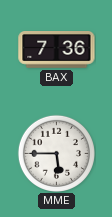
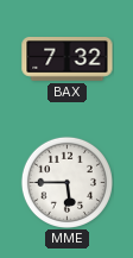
BAX: 7:36 -> 7:32
